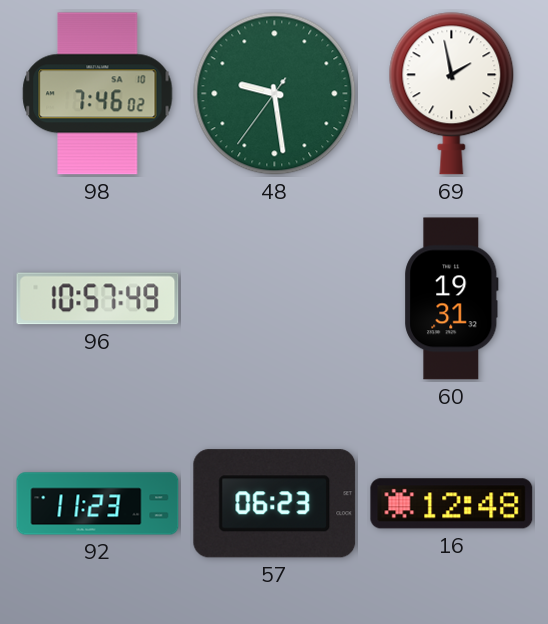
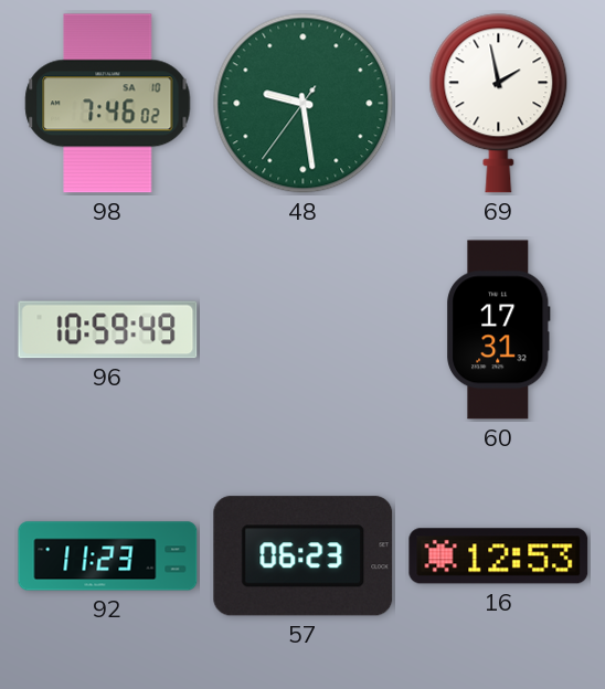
96: 10:57 -> 10:59
60: 19:31 -> 17:31
16: 12:48 -> 12:53
